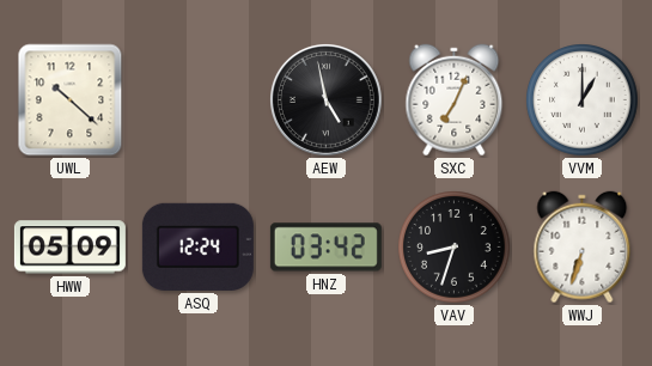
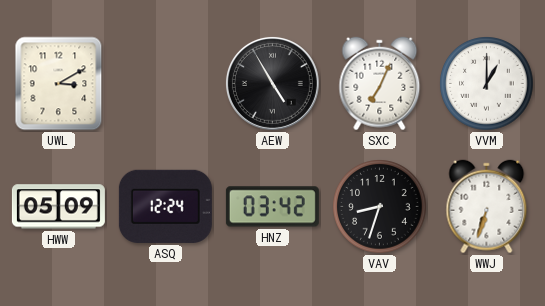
UWL: 10:22 -> 3:10
AEW: 4:58 -> 4:55
